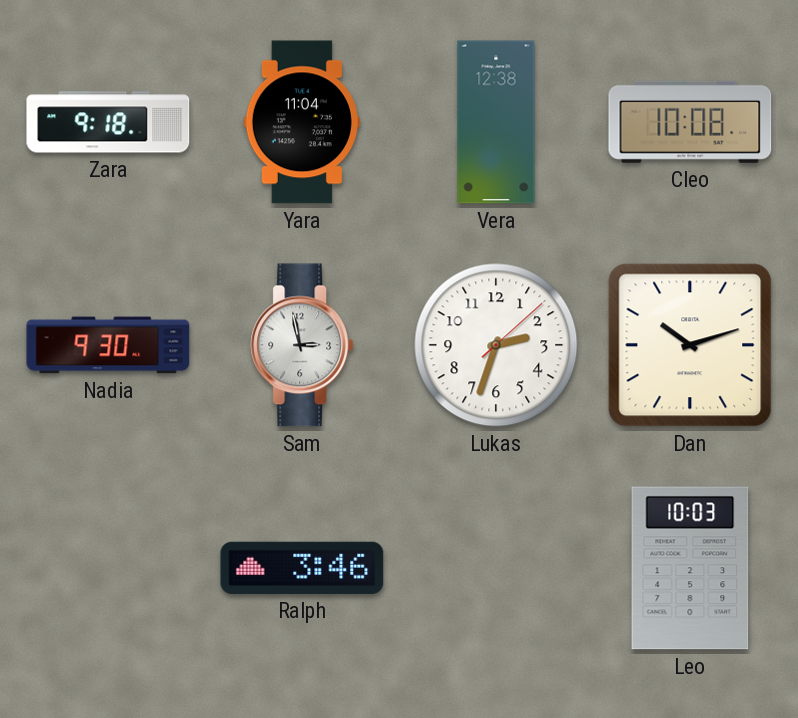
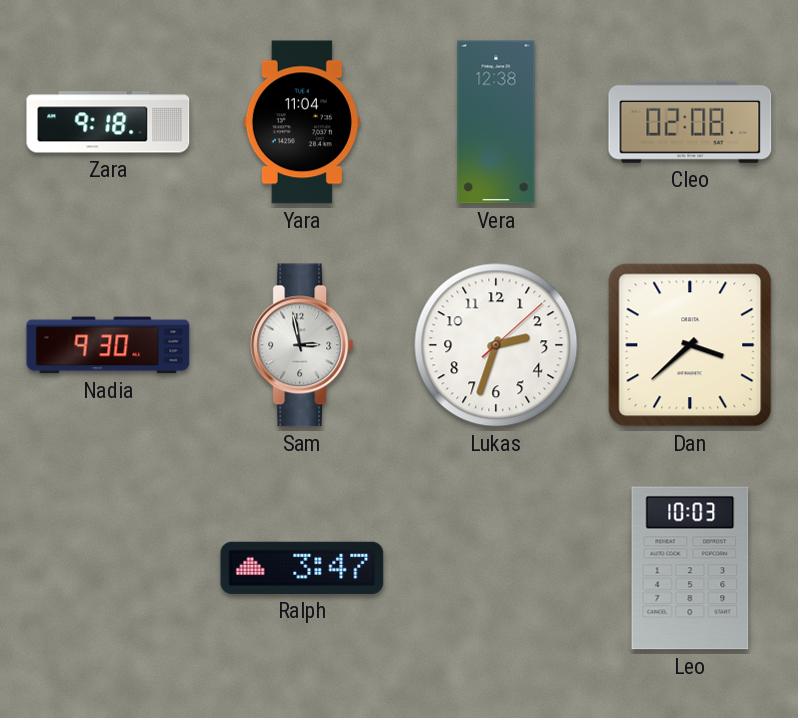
Cleo: 10:08 -> 02:08
Dan: 10:12 -> 3:38
Ralph: 3:46 -> 3:47
